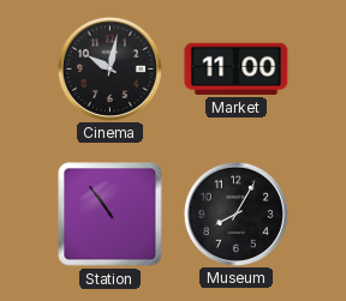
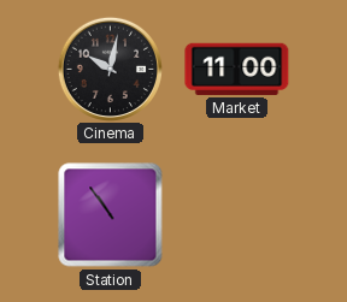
Museum: 8:05 -> none
